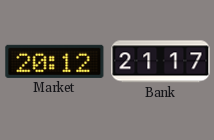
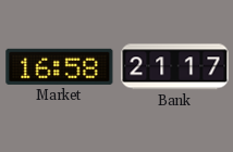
Market: 20:12 -> 16:58
